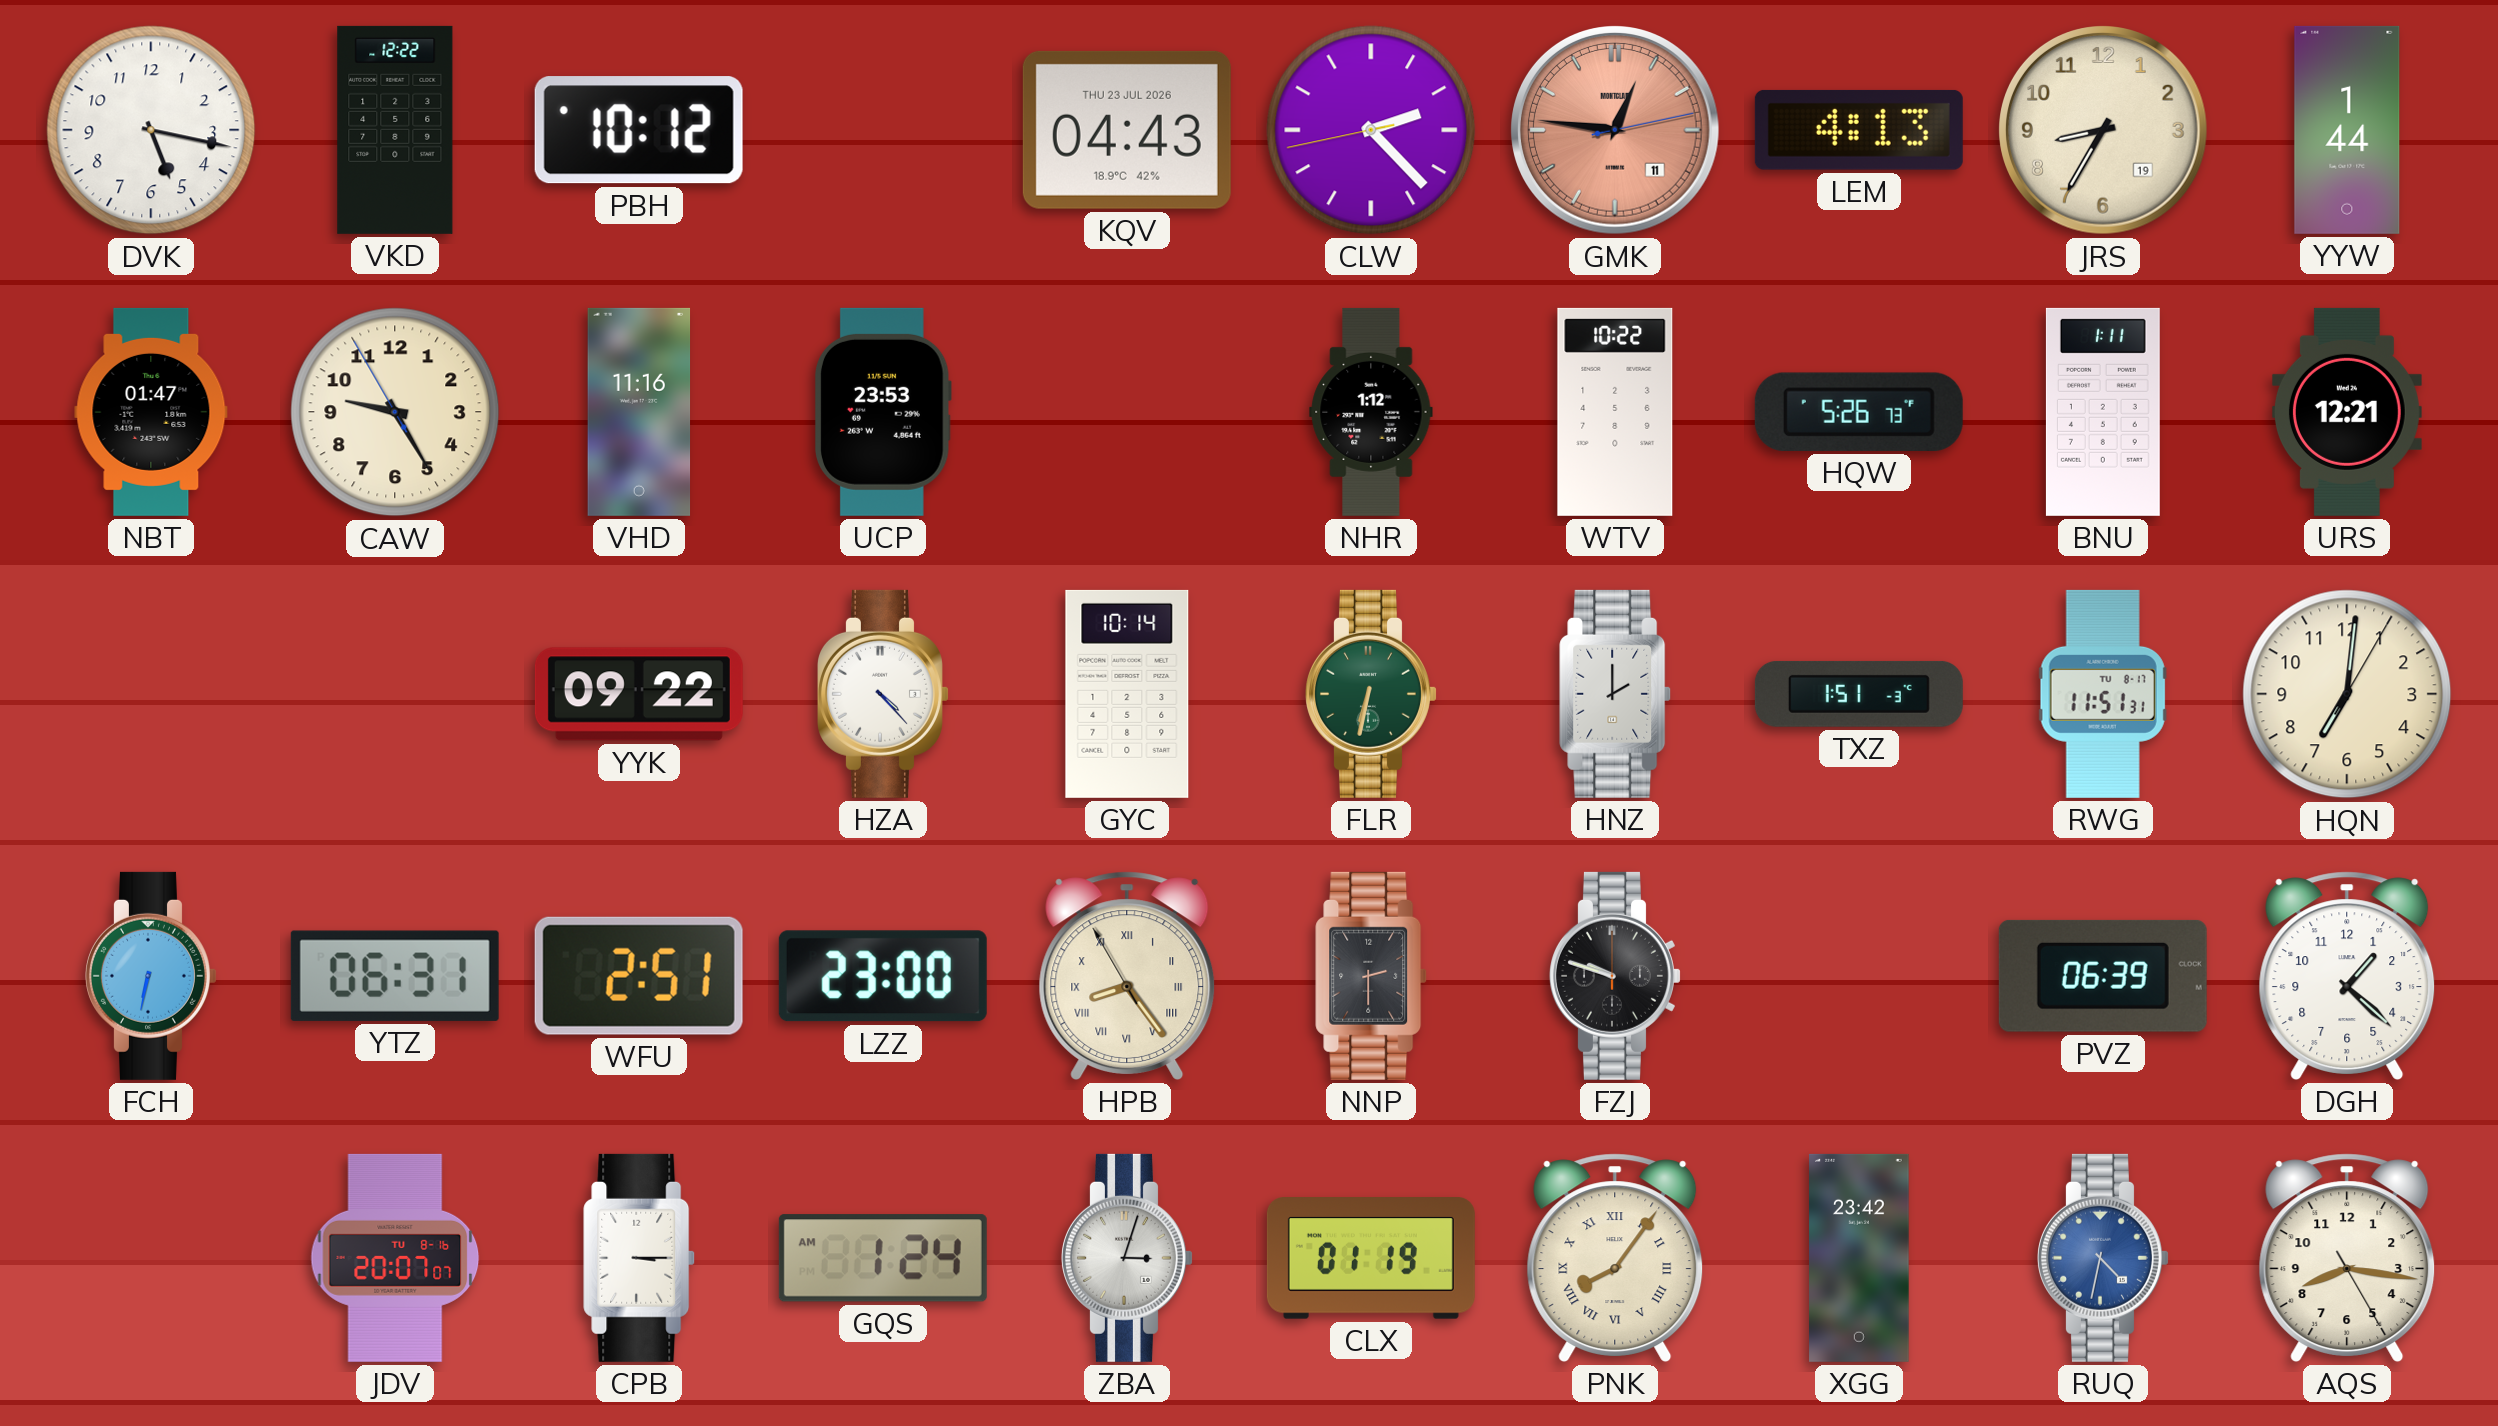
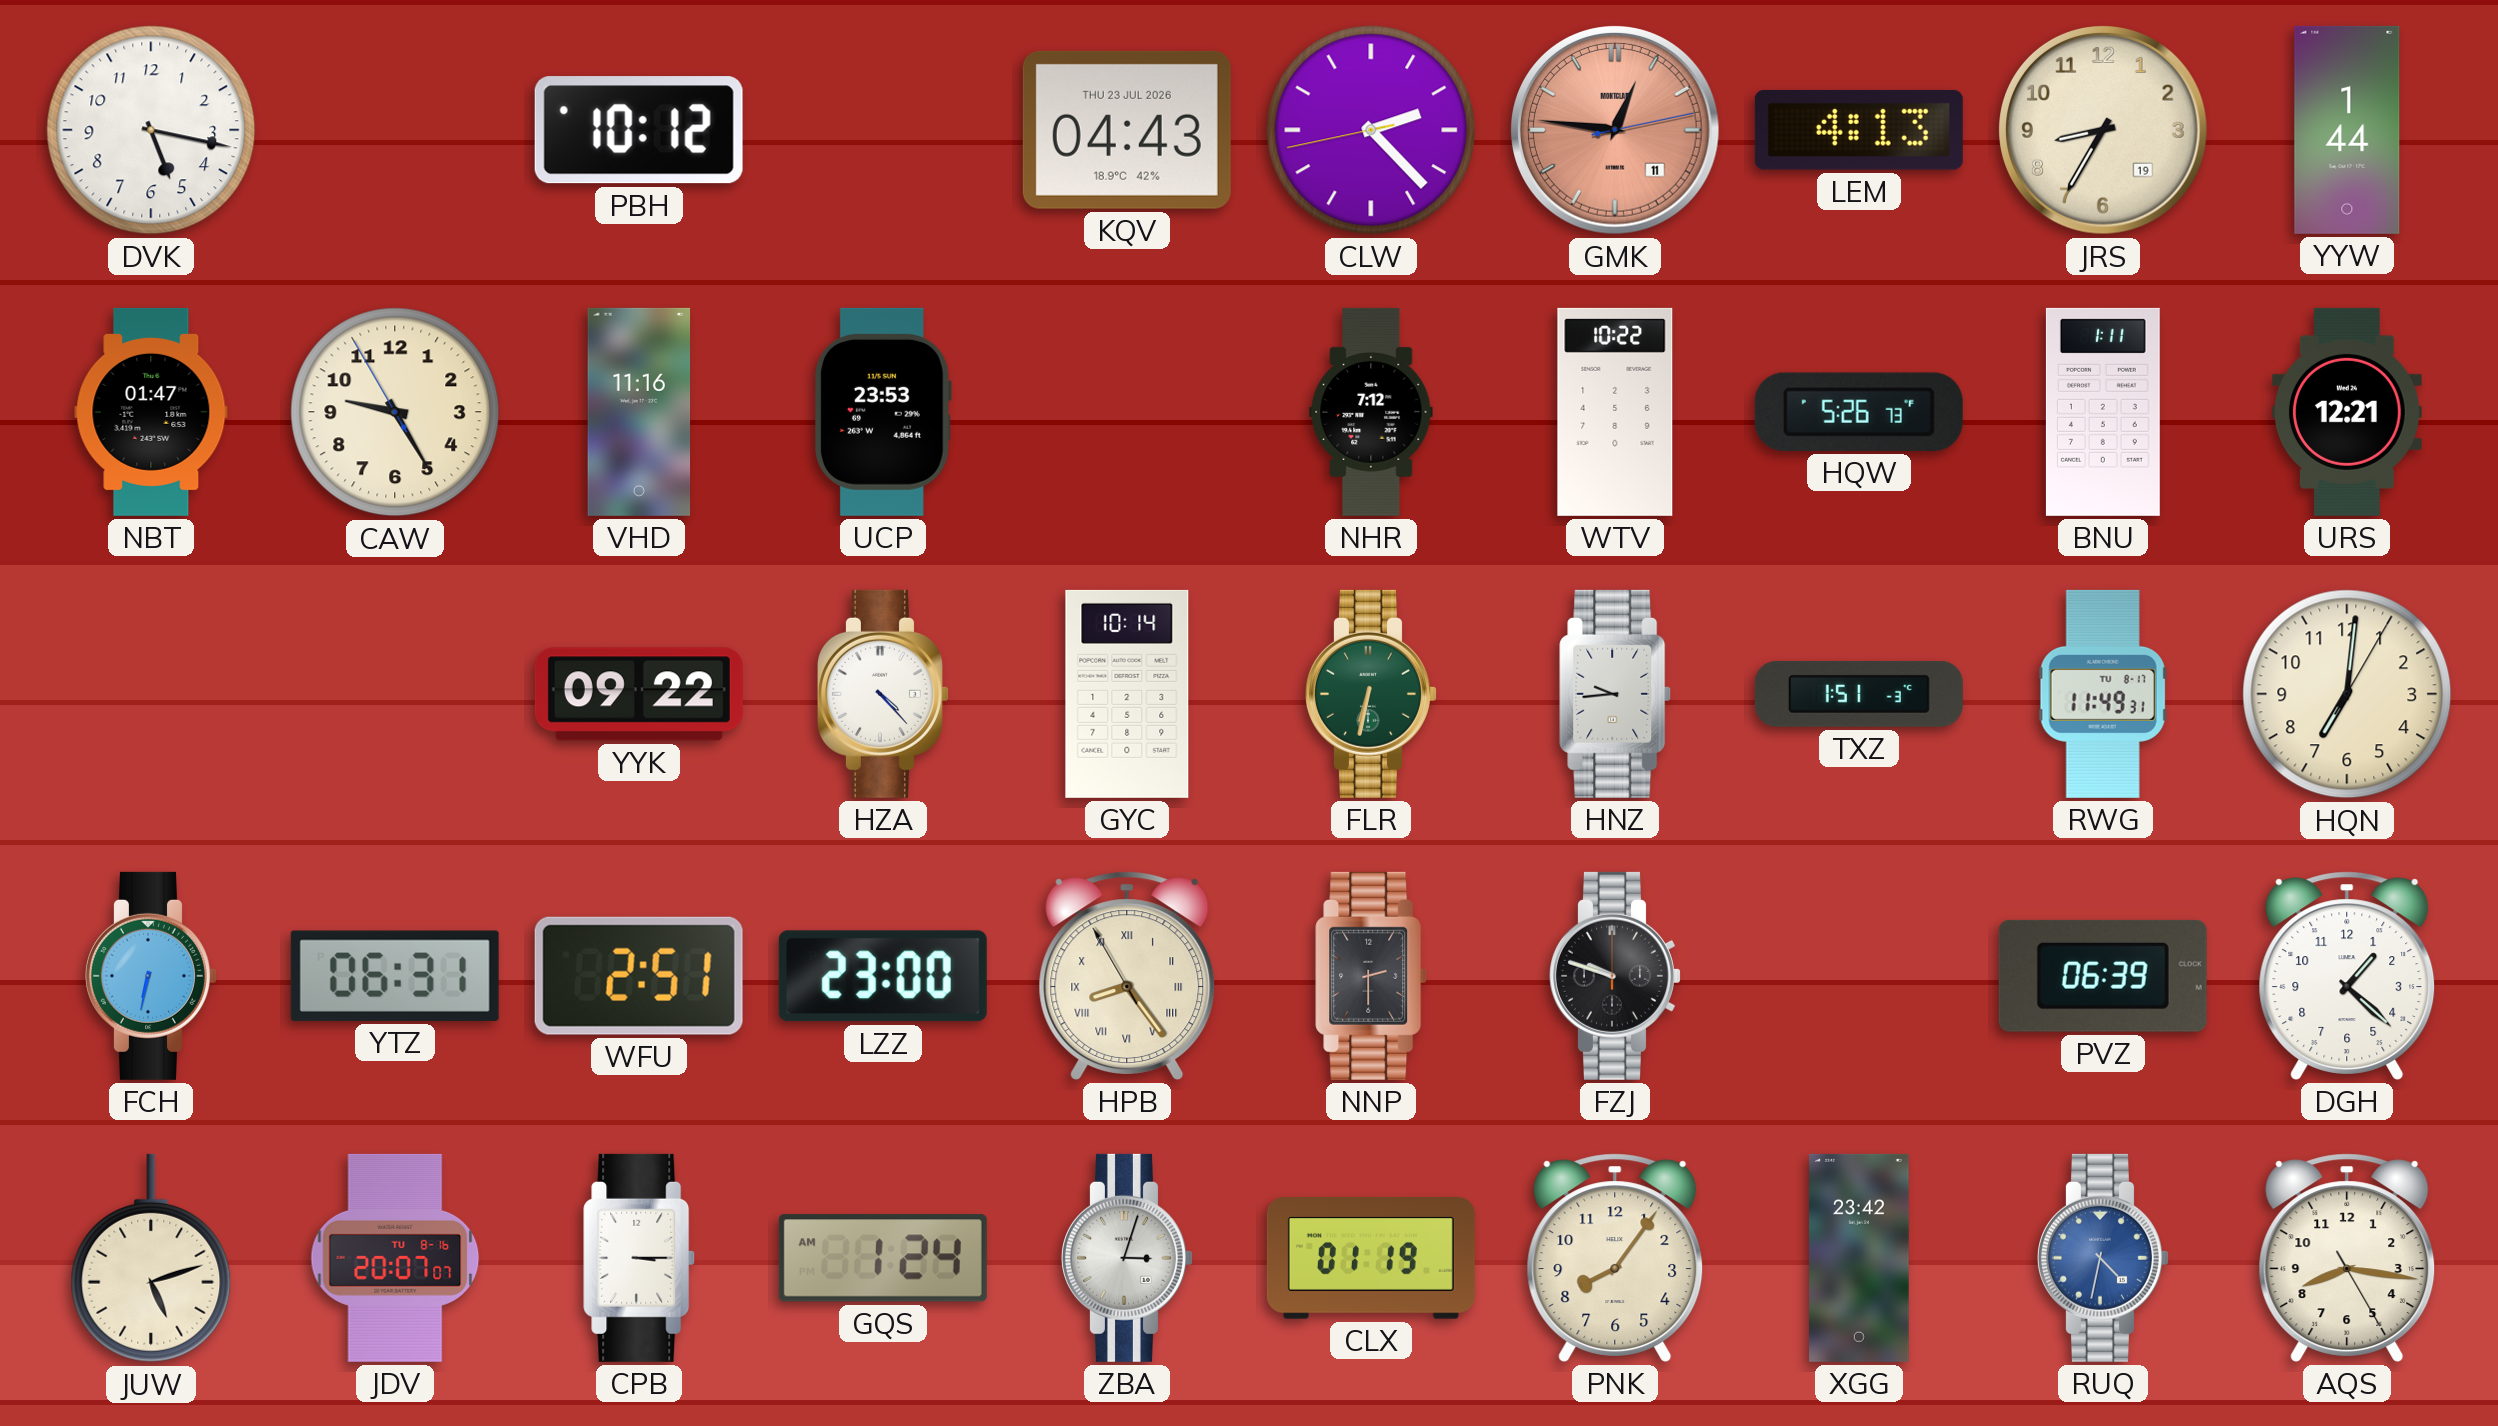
VKD: 12:22 -> none
NHR: 1:12 -> 7:12
HNZ: 2:00 -> 9:44
RWG: 11:51 -> 11:49
JUW: none -> 5:12
PNK numerals: Roman -> Arabic
